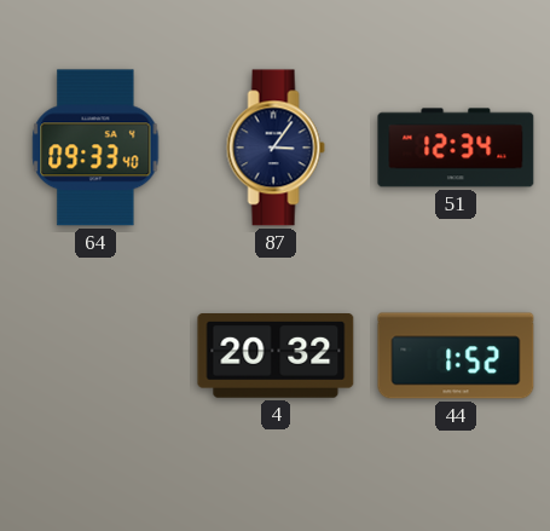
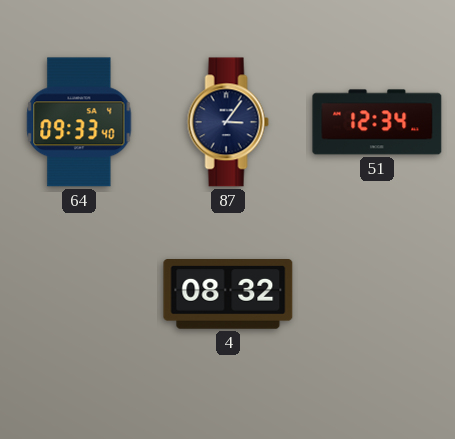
4: 20:32 -> 08:32
44: 1:52 -> none
